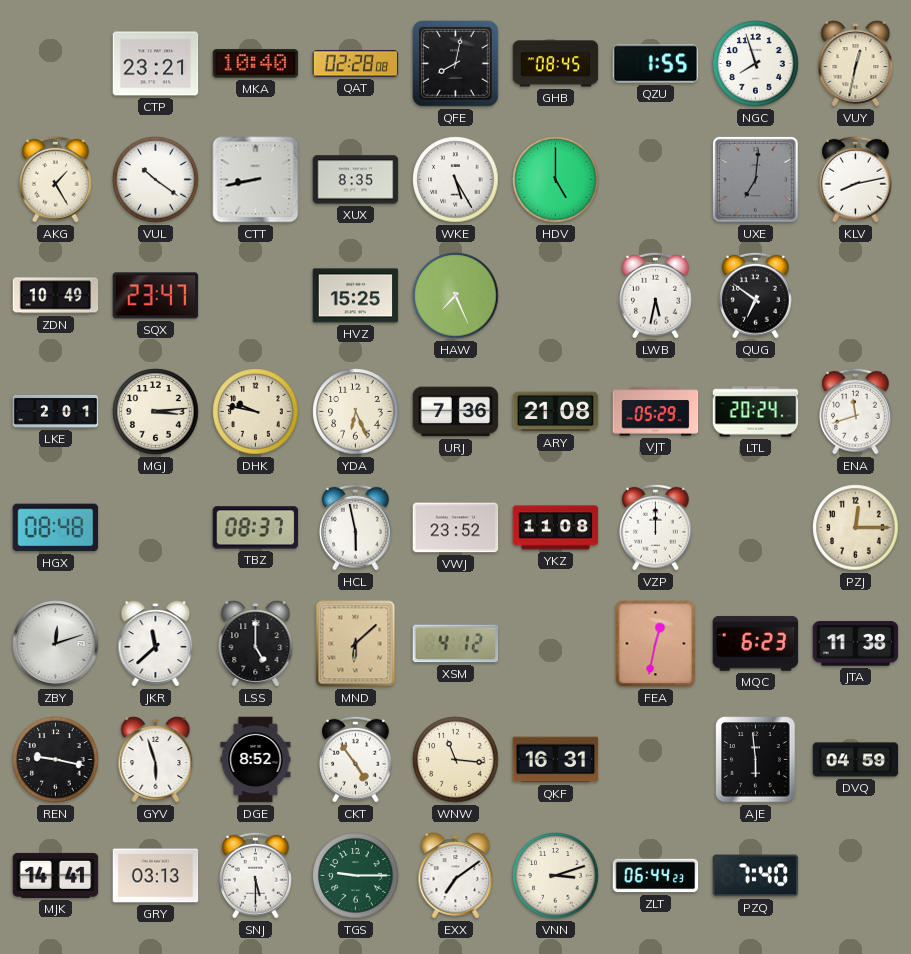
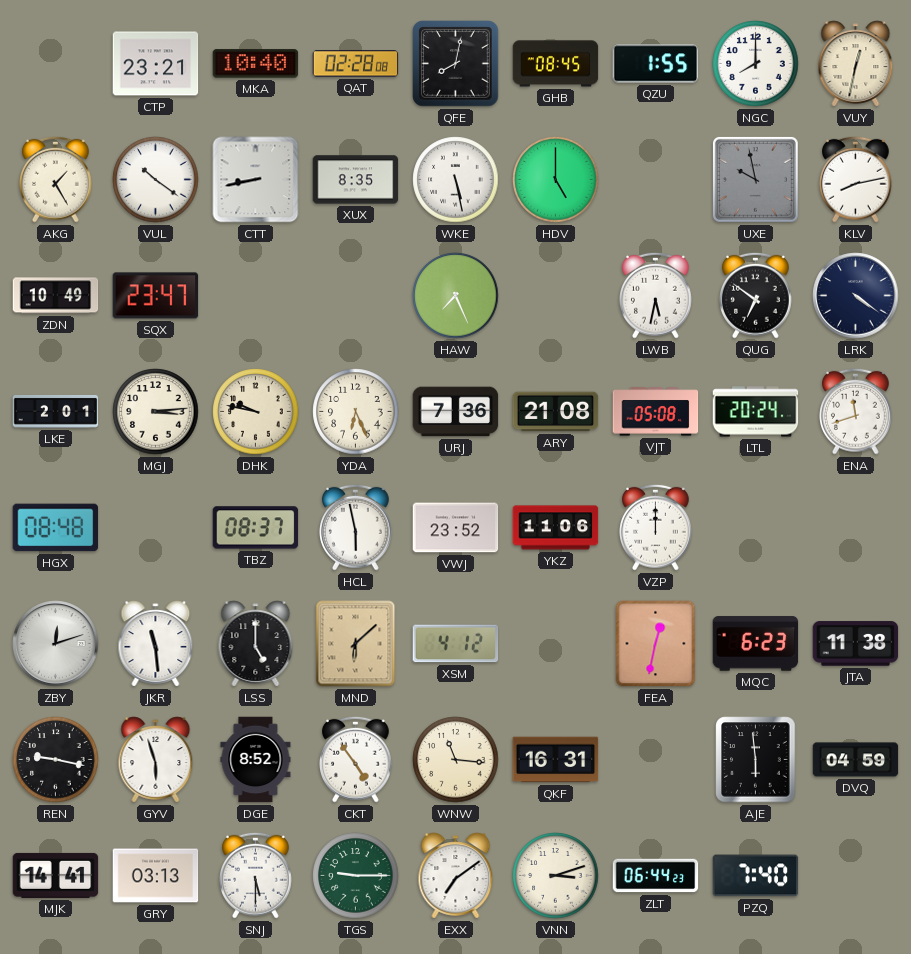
NGC: 7:57 -> 8:00
WKE: 5:25 -> 5:28
UXE: 7:01 -> 9:58
HVZ: 15:25 -> none
LRK: none -> 4:21
VJT: 05:29 -> 05:08
YKZ: 11:08 -> 11:06
PZJ: 12:15 -> none
JKR: 11:38 -> 11:29
